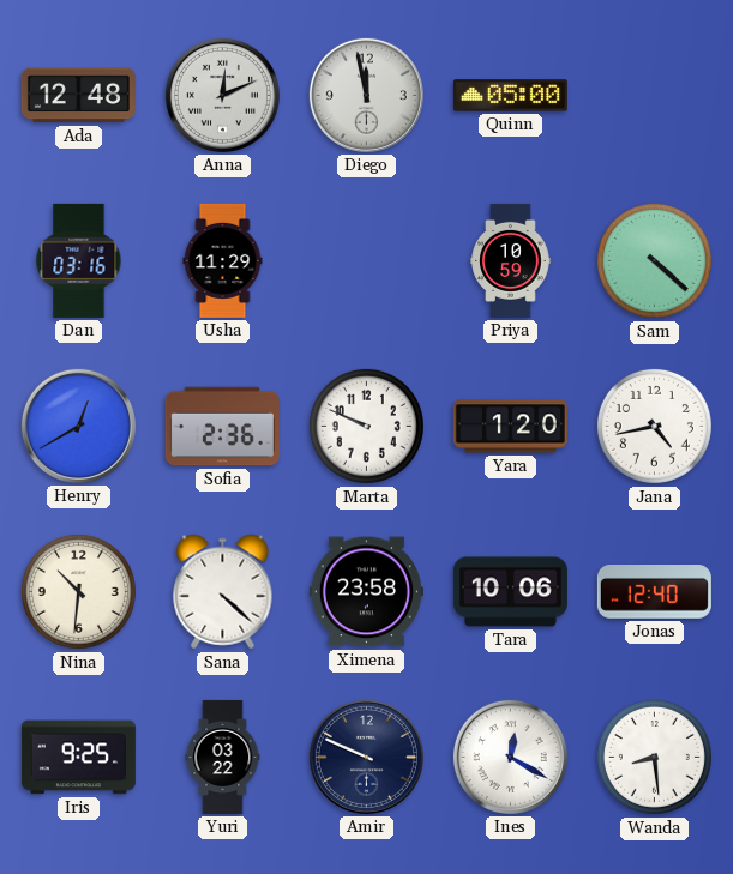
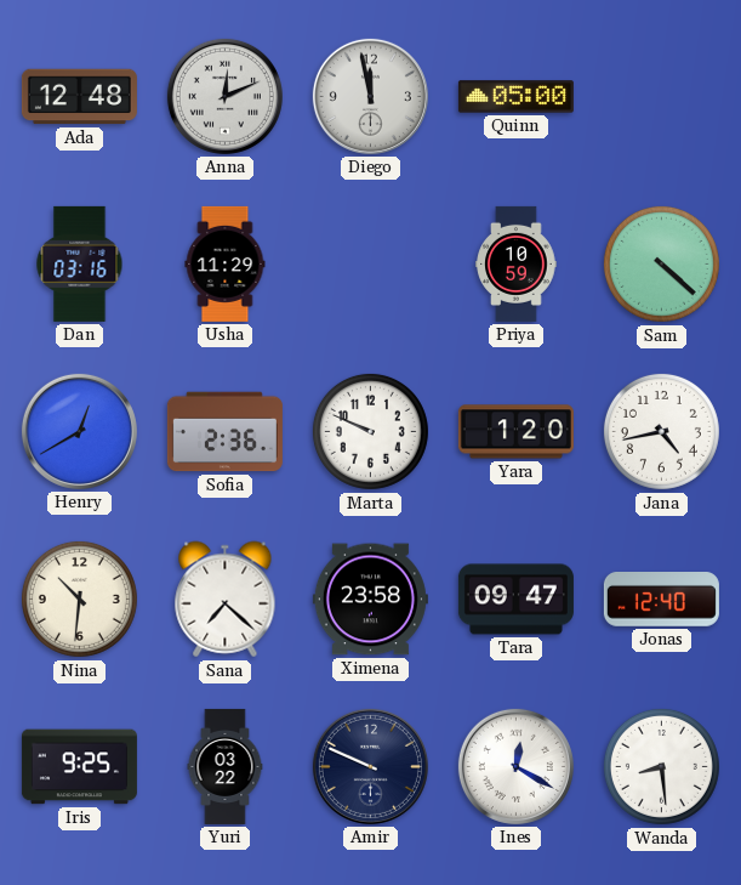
Sana: 4:22 -> 7:22
Tara: 10:06 -> 09:47
